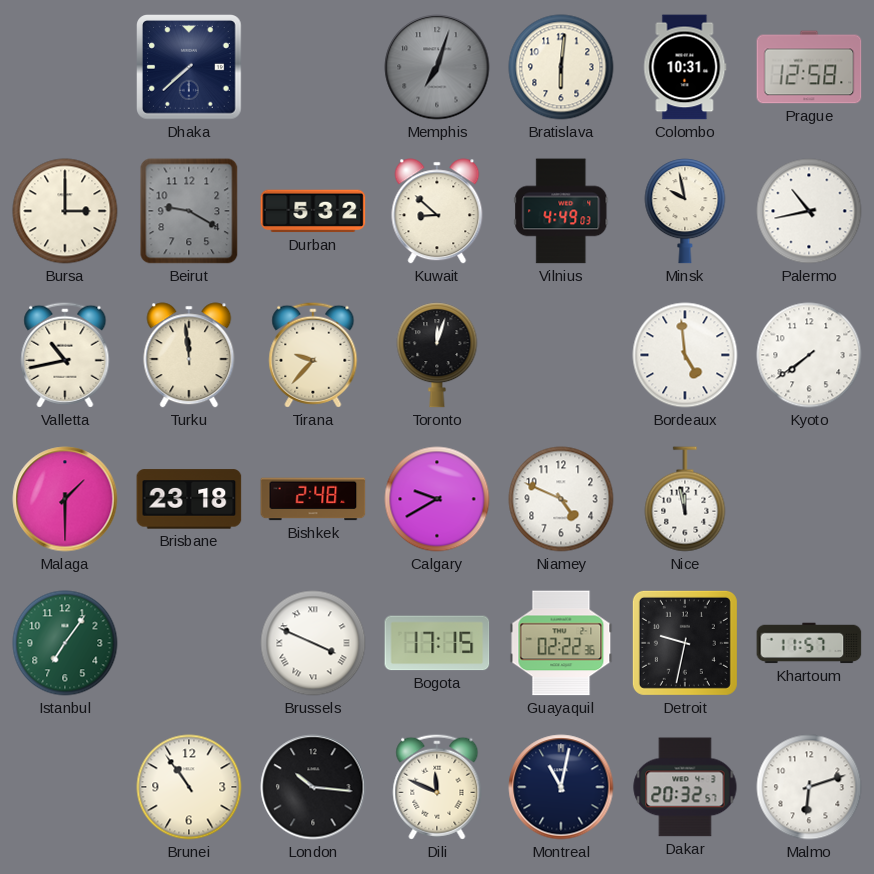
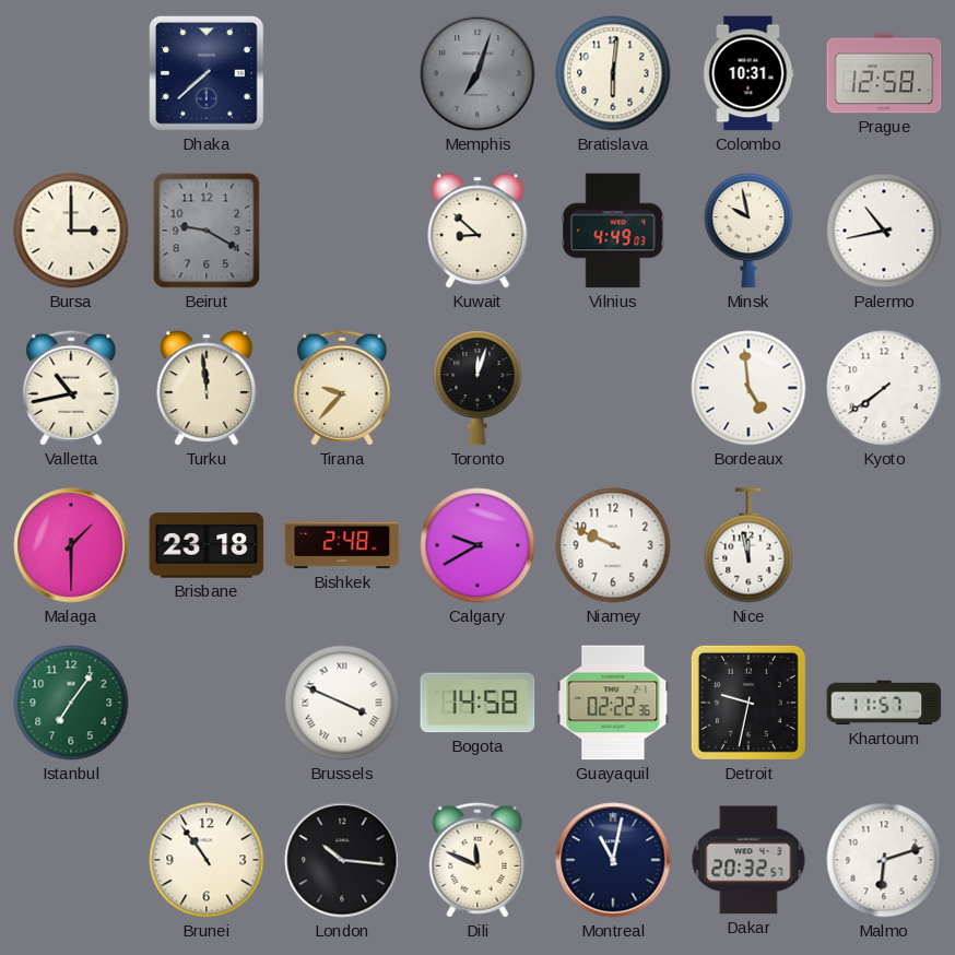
Durban: 5:32 -> none
Niamey: 4:49 -> 9:49
Bogota: 17:15 -> 14:58
